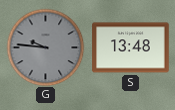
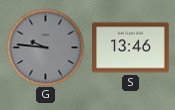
S: 13:48 -> 13:46
